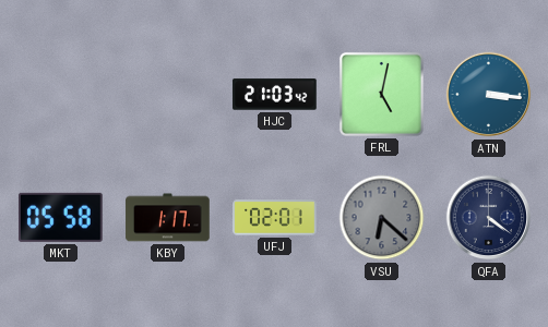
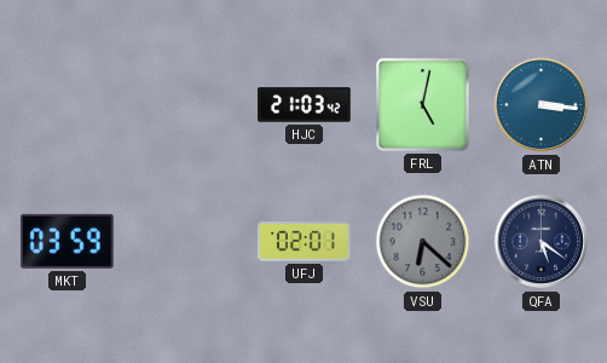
MKT: 05:58 -> 03:59
KBY: 1:17 -> none
QFA: 4:21 -> 5:21
